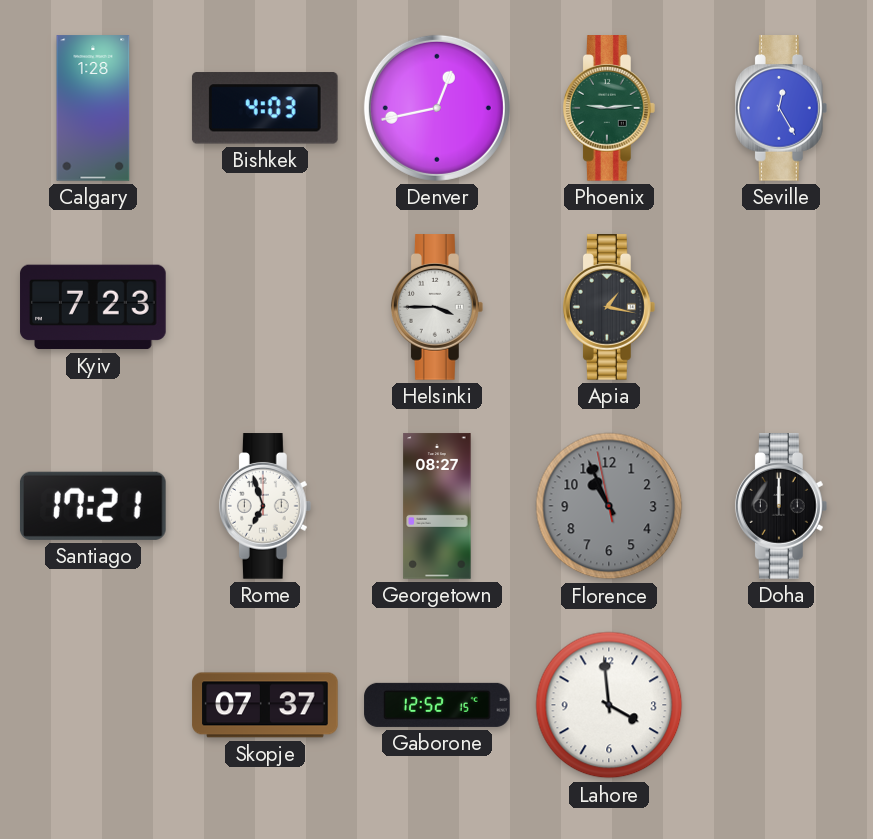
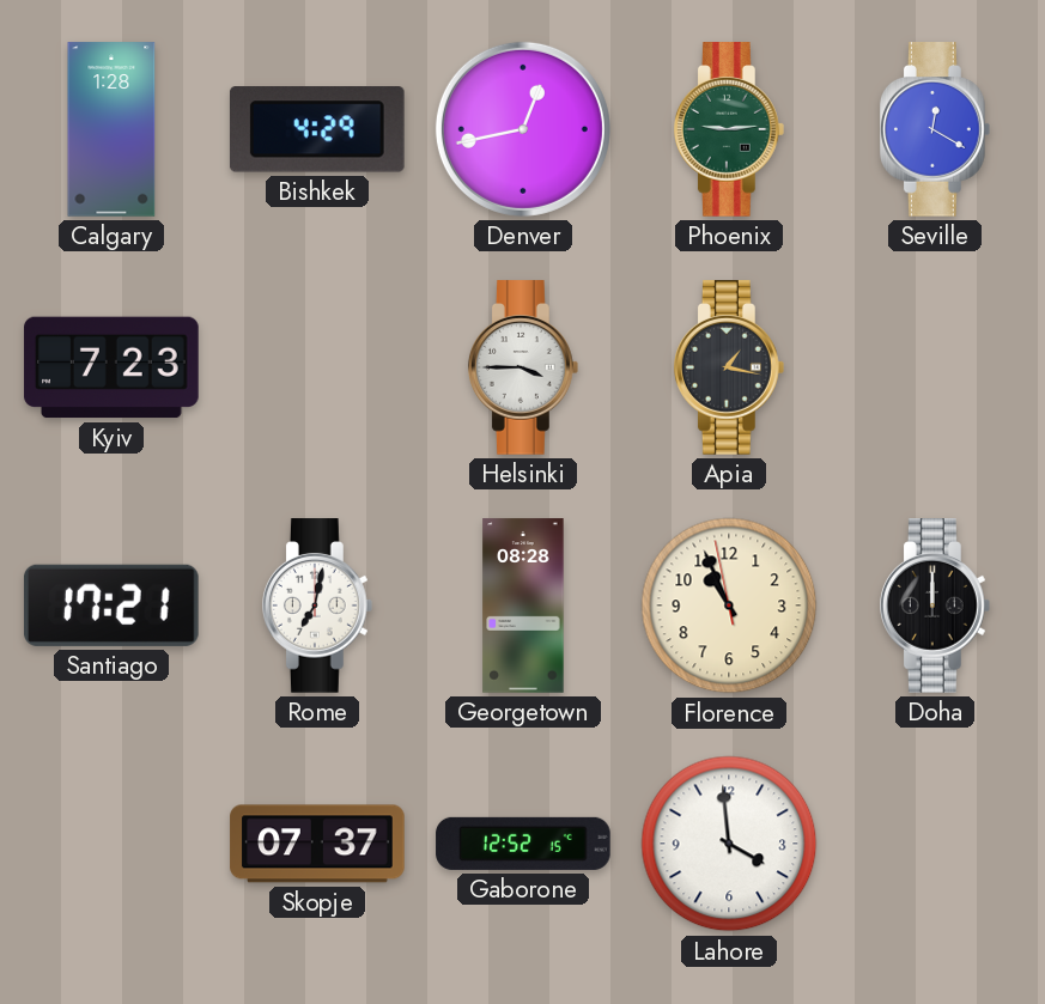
Bishkek: 4:03 -> 4:29
Seville: 12:25 -> 12:20
Rome: 6:57 -> 7:02
Georgetown: 08:27 -> 08:28
Florence dial: grey -> cream
